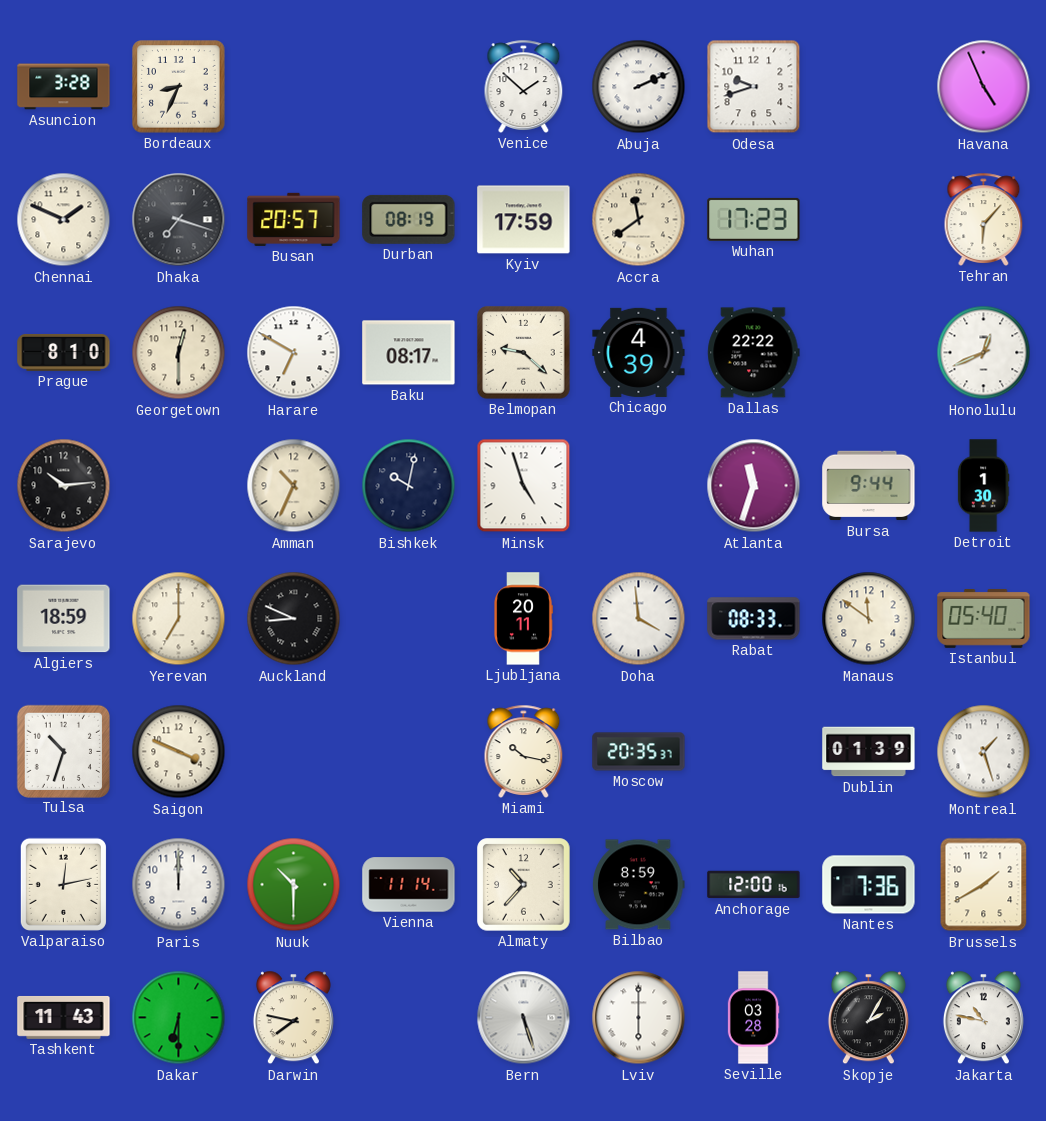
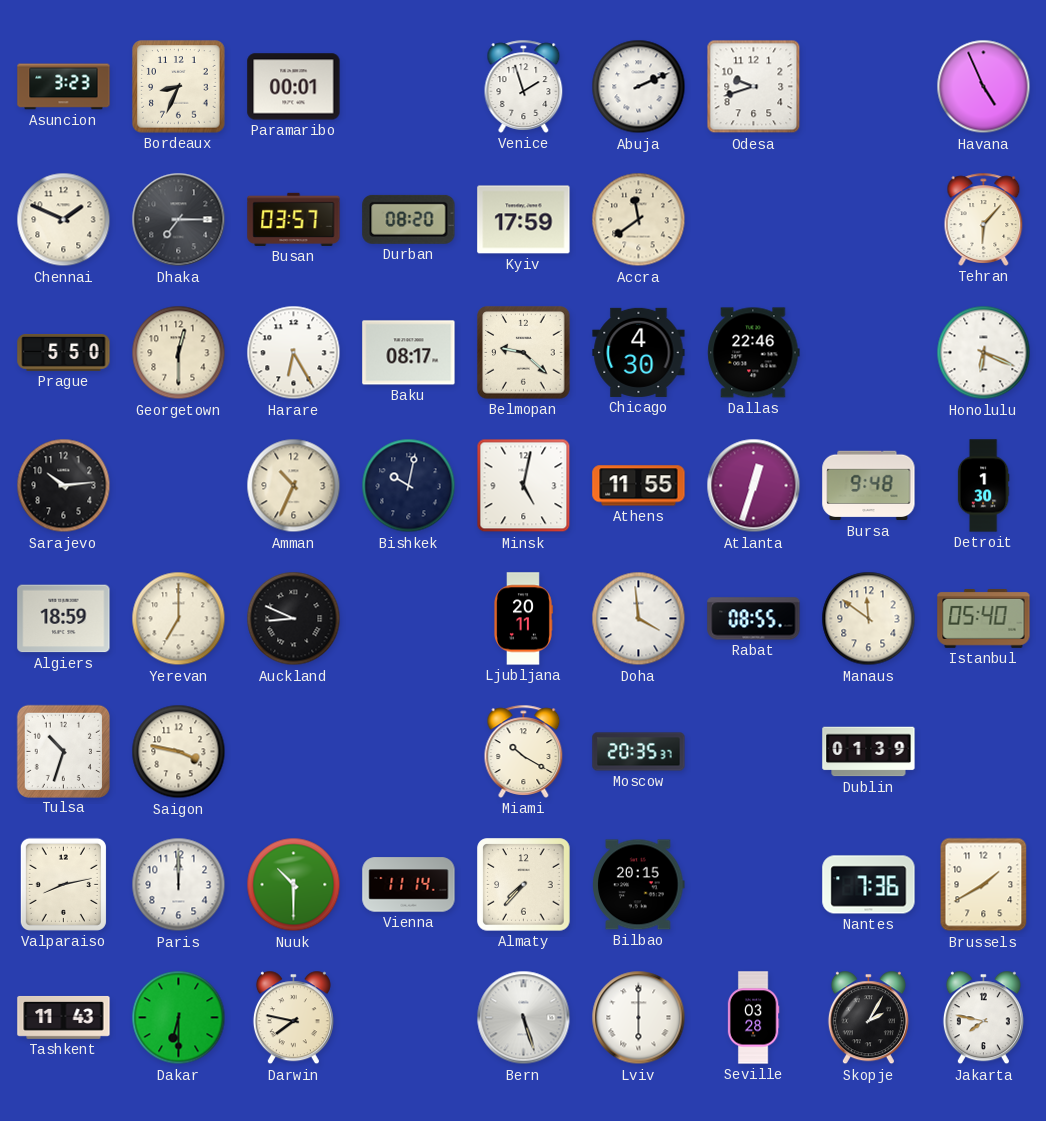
Asuncion: 3:28 -> 3:23
Paramaribo: none -> 00:01
Venice: 1:52 -> 1:57
Dhaka: 7:18 -> 7:15
Busan: 20:57 -> 03:57
Durban: 08:19 -> 08:20
Wuhan: 17:23 -> none
Prague: 8:10 -> 5:50
Harare: 6:50 -> 6:25
Chicago: 4:39 -> 4:30
Dallas: 22:22 -> 22:46
Honolulu: 12:41 -> 6:19
Minsk: 4:57 -> 5:02
Athens: none -> 11:55
Atlanta: 11:33 -> 12:33
Bursa: 9:44 -> 9:48
Rabat: 08:33 -> 08:55
Saigon: 3:49 -> 3:47
Miami: 10:17 -> 10:20
Montreal: 1:27 -> none
Valparaiso: 12:13 -> 8:13
Almaty: 10:37 -> 7:37
Bilbao: 8:59 -> 20:15
Anchorage: 12:00 -> none
Jakarta: 10:47 -> 7:47
